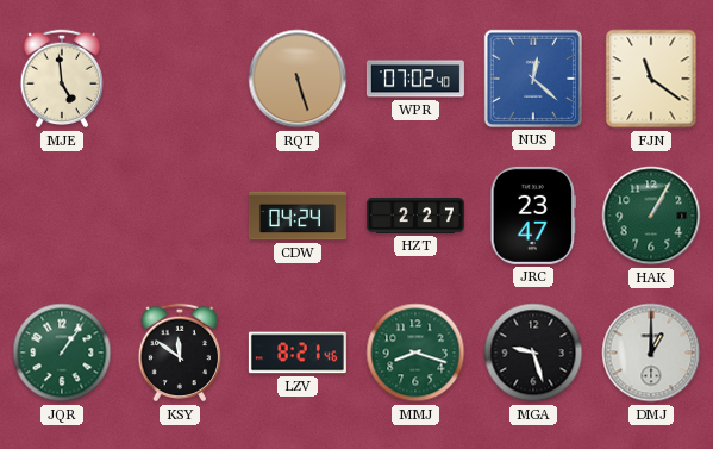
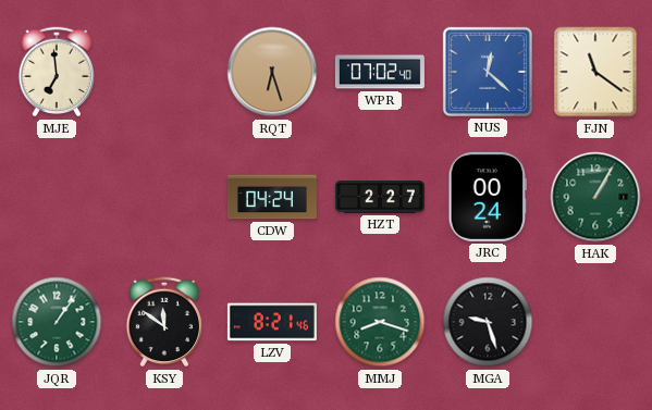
MJE: 4:59 -> 6:59
RQT: 5:27 -> 6:27
JRC: 23:47 -> 00:24
DMJ: 1:00 -> none
